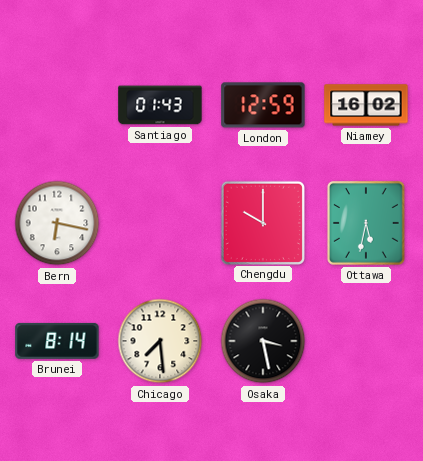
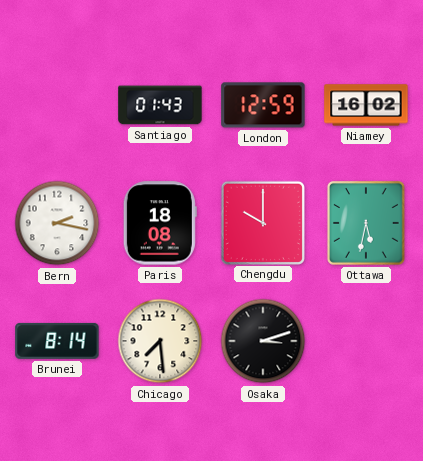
Bern: 6:17 -> 2:17
Paris: none -> 18:08
Osaka: 3:28 -> 3:12
